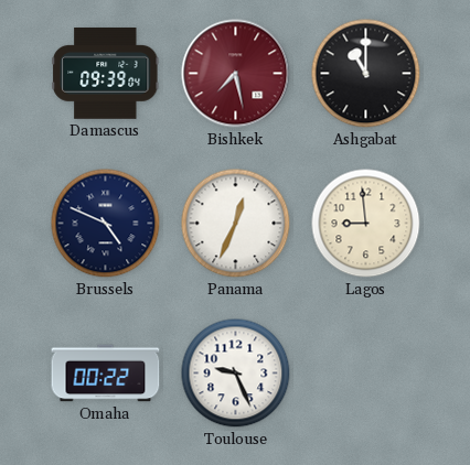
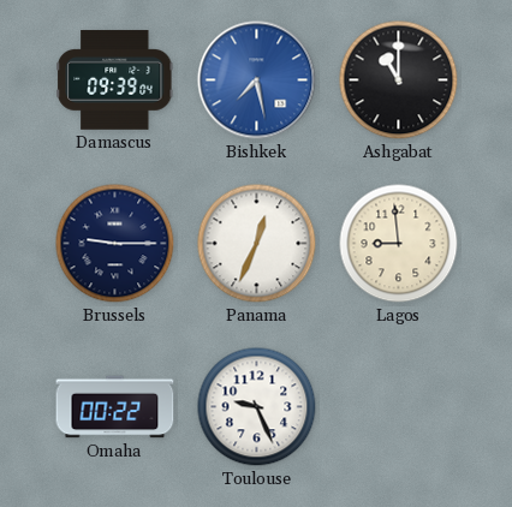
Bishkek dial: burgundy -> blue
Brussels: 4:49 -> 9:15
